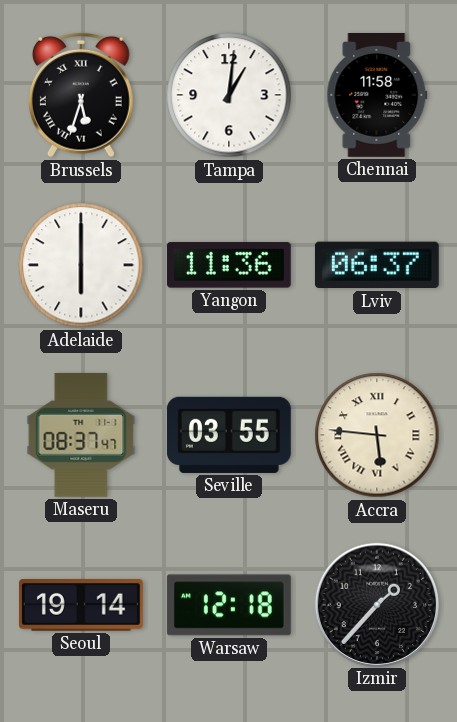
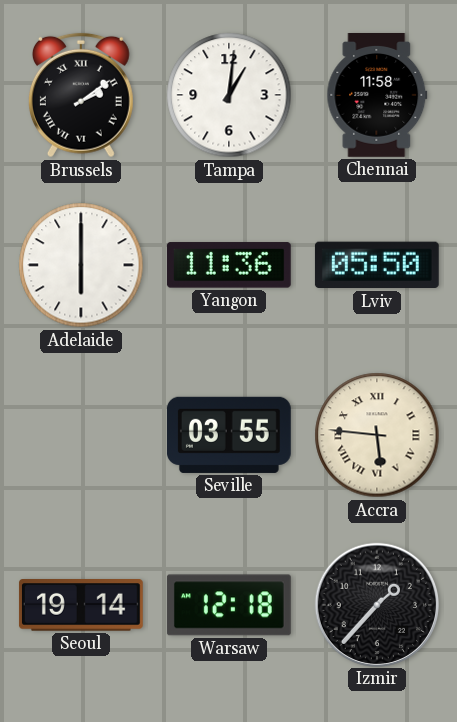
Brussels: 5:33 -> 2:09
Lviv: 06:37 -> 05:50
Maseru: 08:37 -> none
